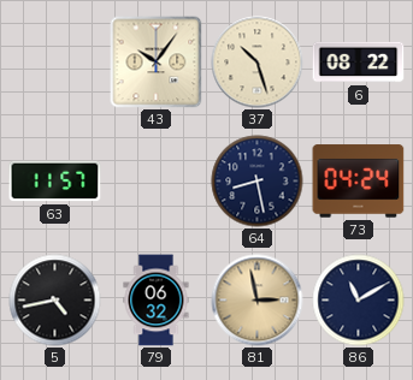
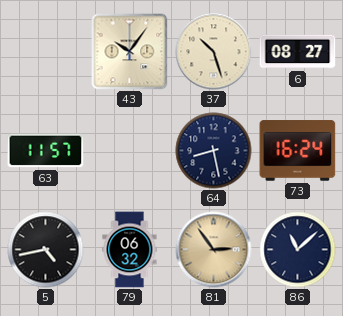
6: 08:22 -> 08:27
73: 04:24 -> 16:24
81: 2:58 -> 2:54
86: 11:10 -> 11:08
